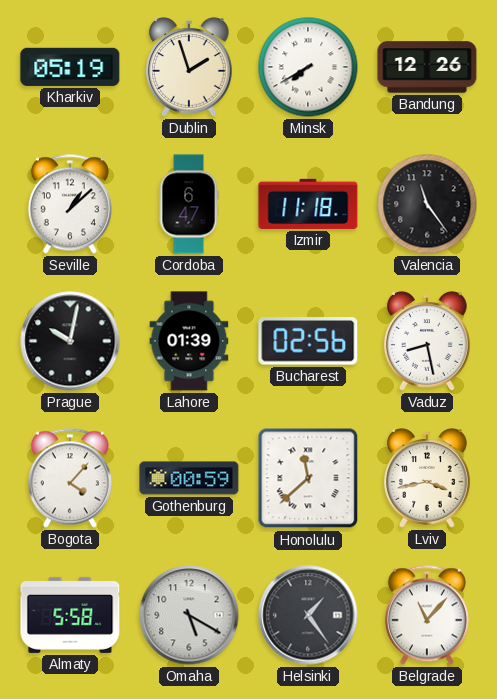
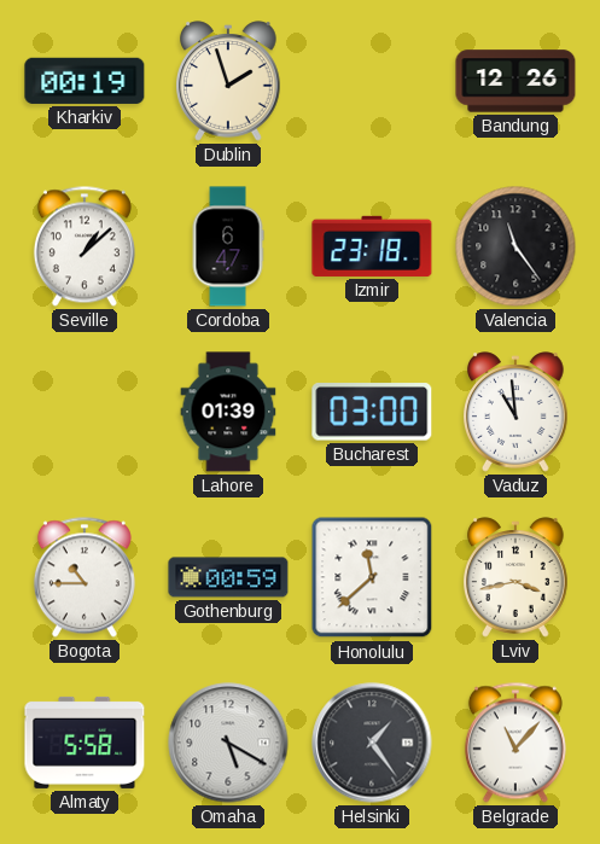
Kharkiv: 05:19 -> 00:19
Minsk: 7:40 -> none
Izmir: 11:18 -> 23:18
Prague: 10:02 -> none
Bucharest: 02:56 -> 03:00
Vaduz: 8:28 -> 10:59
Bogota: 4:07 -> 10:45
